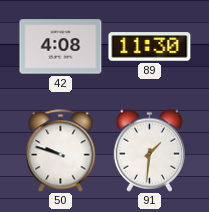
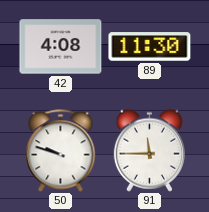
91: 1:31 -> 11:45
